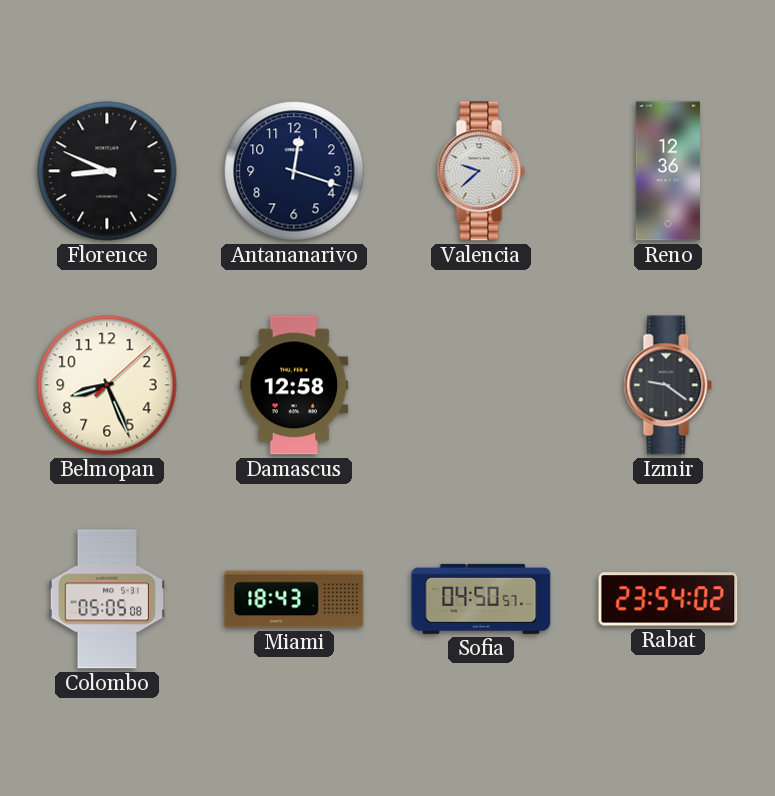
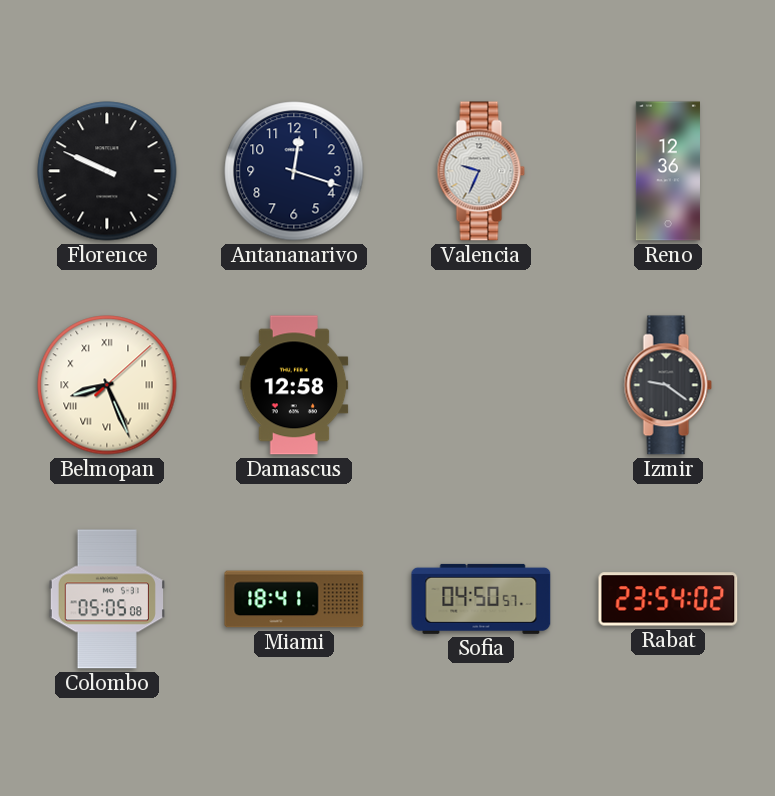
Florence: 8:49 -> 9:49
Valencia: 9:38 -> 9:34
Belmopan numerals: Arabic -> Roman
Miami: 18:43 -> 18:41
